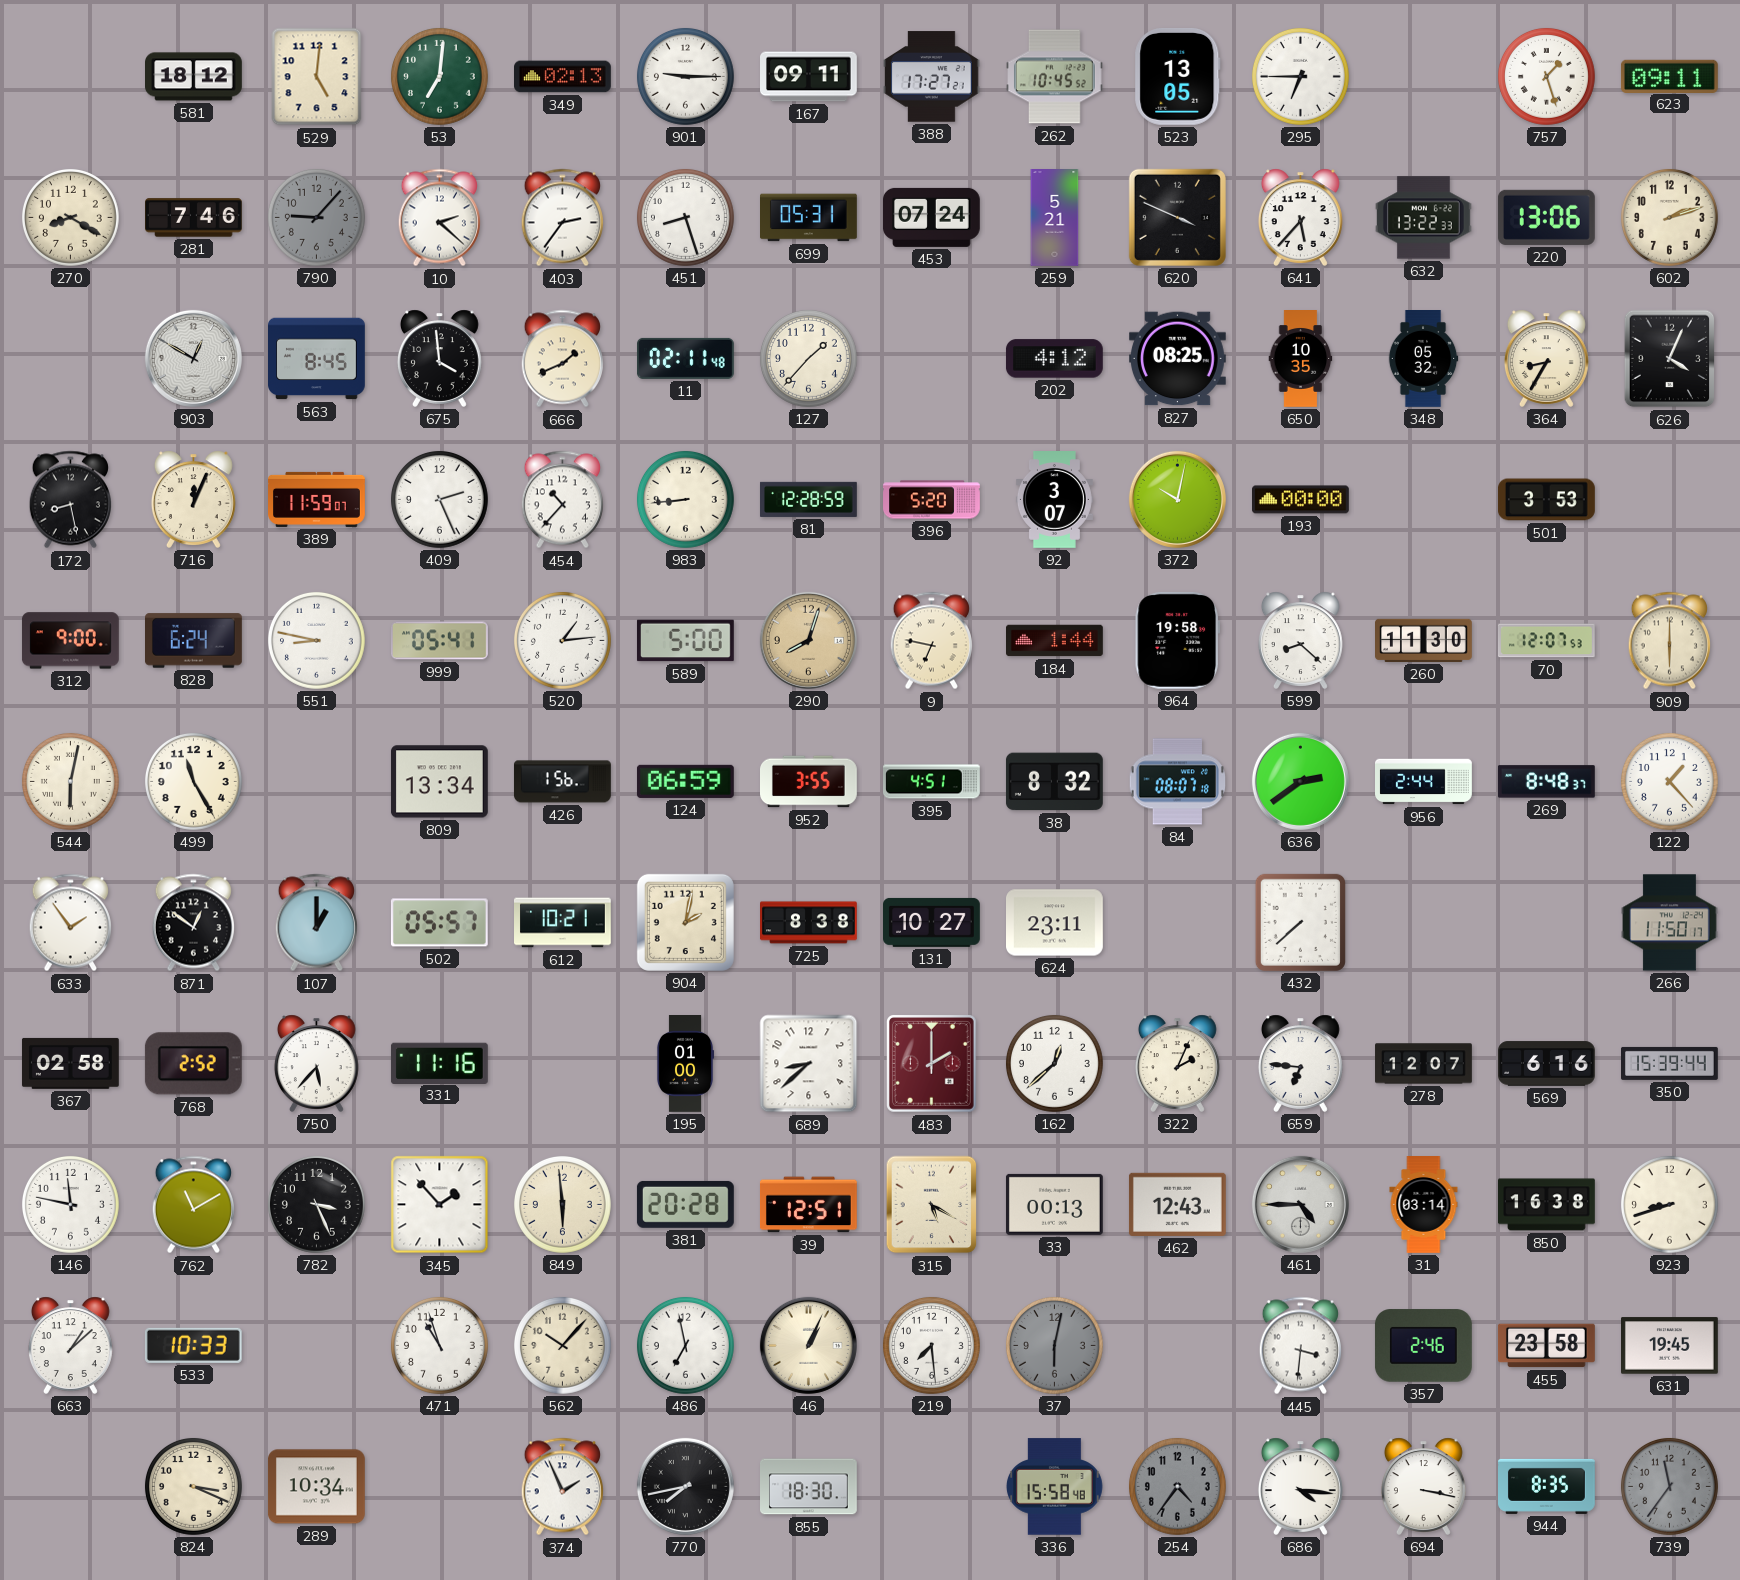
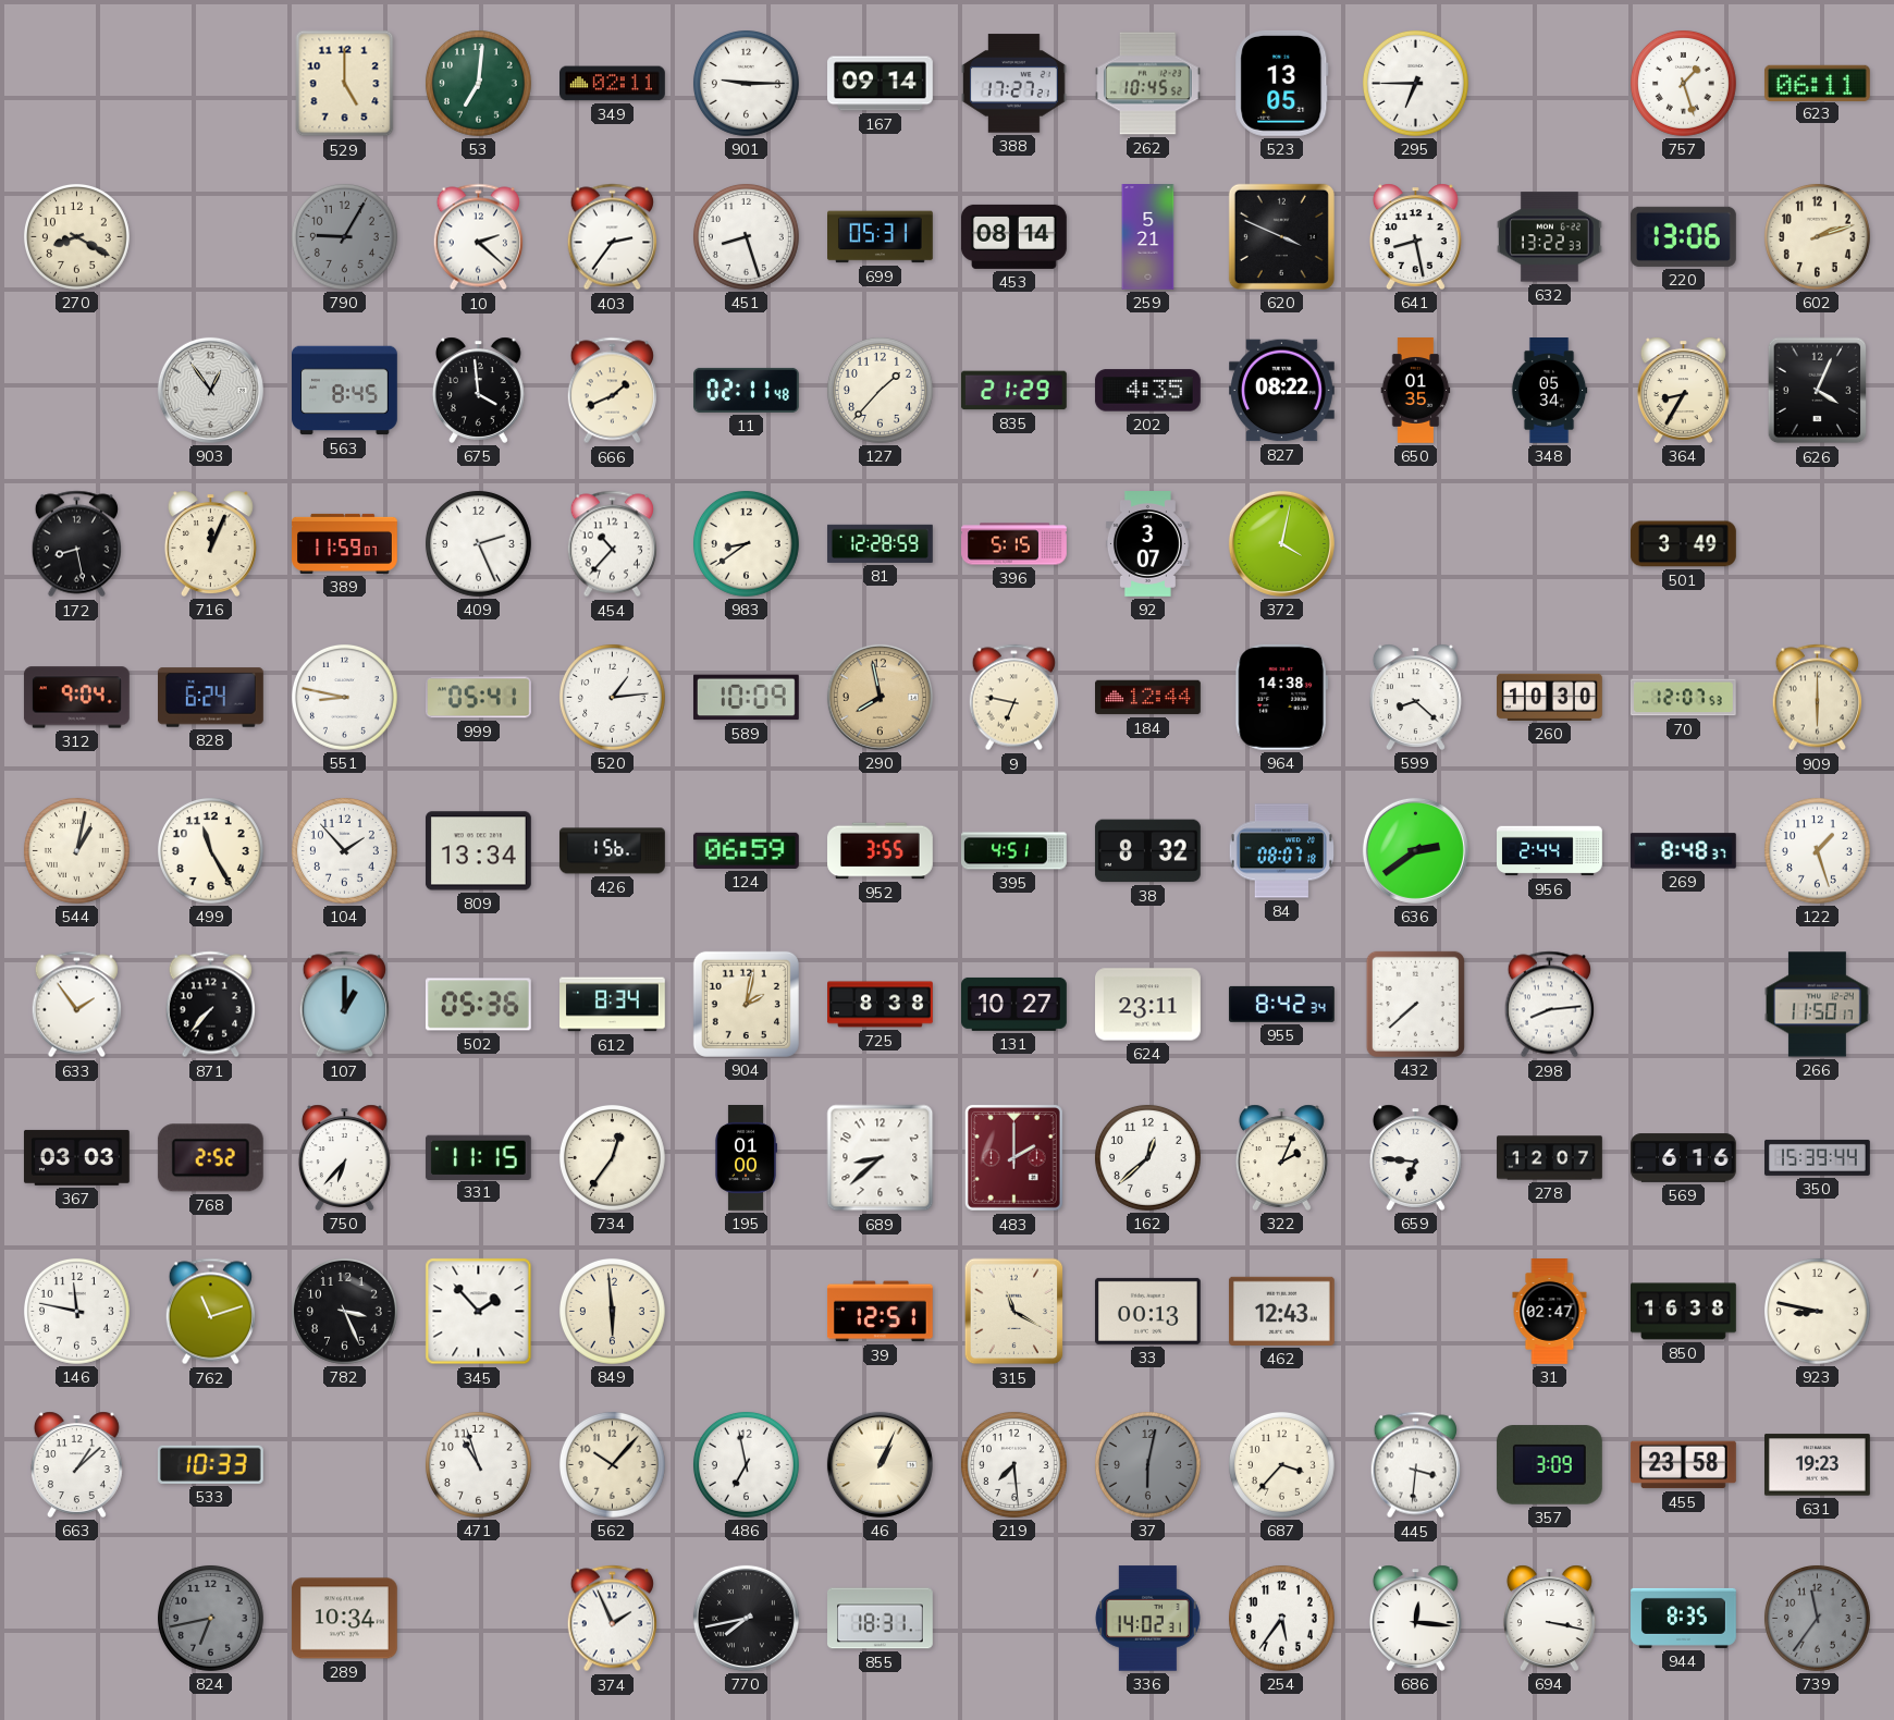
581: 18:12 -> none
529: 5:01 -> 5:00
349: 02:13 -> 02:11
167: 09:11 -> 09:14
623: 09:11 -> 06:11
281: 7:46 -> none
790: 9:07 -> 9:05
453: 07:24 -> 08:14
641: 5:37 -> 8:28
903: 12:50 -> 12:54
835: none -> 21:29
202: 4:12 -> 4:35
827: 08:25 -> 08:22
650: 10:35 -> 01:35
348: 05:32 -> 05:34
983: 8:44 -> 8:39
396: 5:20 -> 5:15
372: 10:02 -> 4:02
193: 00:00 -> none
501: 3:53 -> 3:49
312: 9:00 -> 9:04
589: 5:00 -> 10:09
290: 8:03 -> 7:58
184: 1:44 -> 12:44
964: 19:58 -> 14:38
260: 11:30 -> 10:30
544: 6:02 -> 1:02
104: none -> 1:53
122: 1:23 -> 1:27
871: 12:51 -> 7:37
502: 05:57 -> 05:36
612: 10:21 -> 8:34
955: none -> 8:42
298: none -> 8:14
367: 02:58 -> 03:03
750: 5:37 -> 6:37
331: 11:16 -> 11:15
734: none -> 12:36
762: 11:10 -> 11:12
381: 20:28 -> none
315: 5:20 -> 11:20
461: 4:45 -> none
31: 03:14 -> 02:47
923: 8:42 -> 8:47
687: none -> 3:37
357: 2:46 -> 3:09
631: 19:45 -> 19:23
824: 3:19 -> 6:43
824 dial: cream -> grey
855: 18:30 -> 18:31
336: 15:58 -> 14:02
254: 4:36 -> 5:36
254 dial: grey -> white
686: 4:16 -> 12:16
